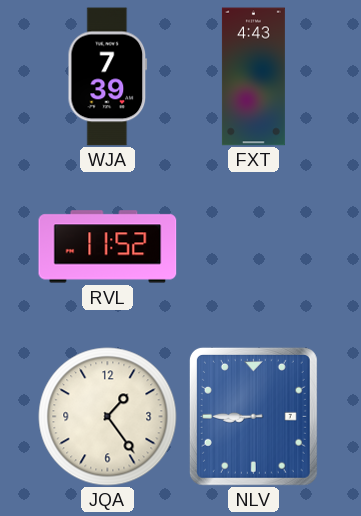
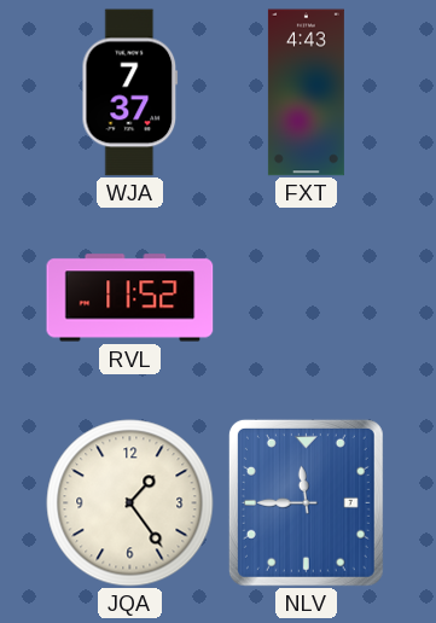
WJA: 7:39 -> 7:37
NLV: 8:45 -> 11:45
